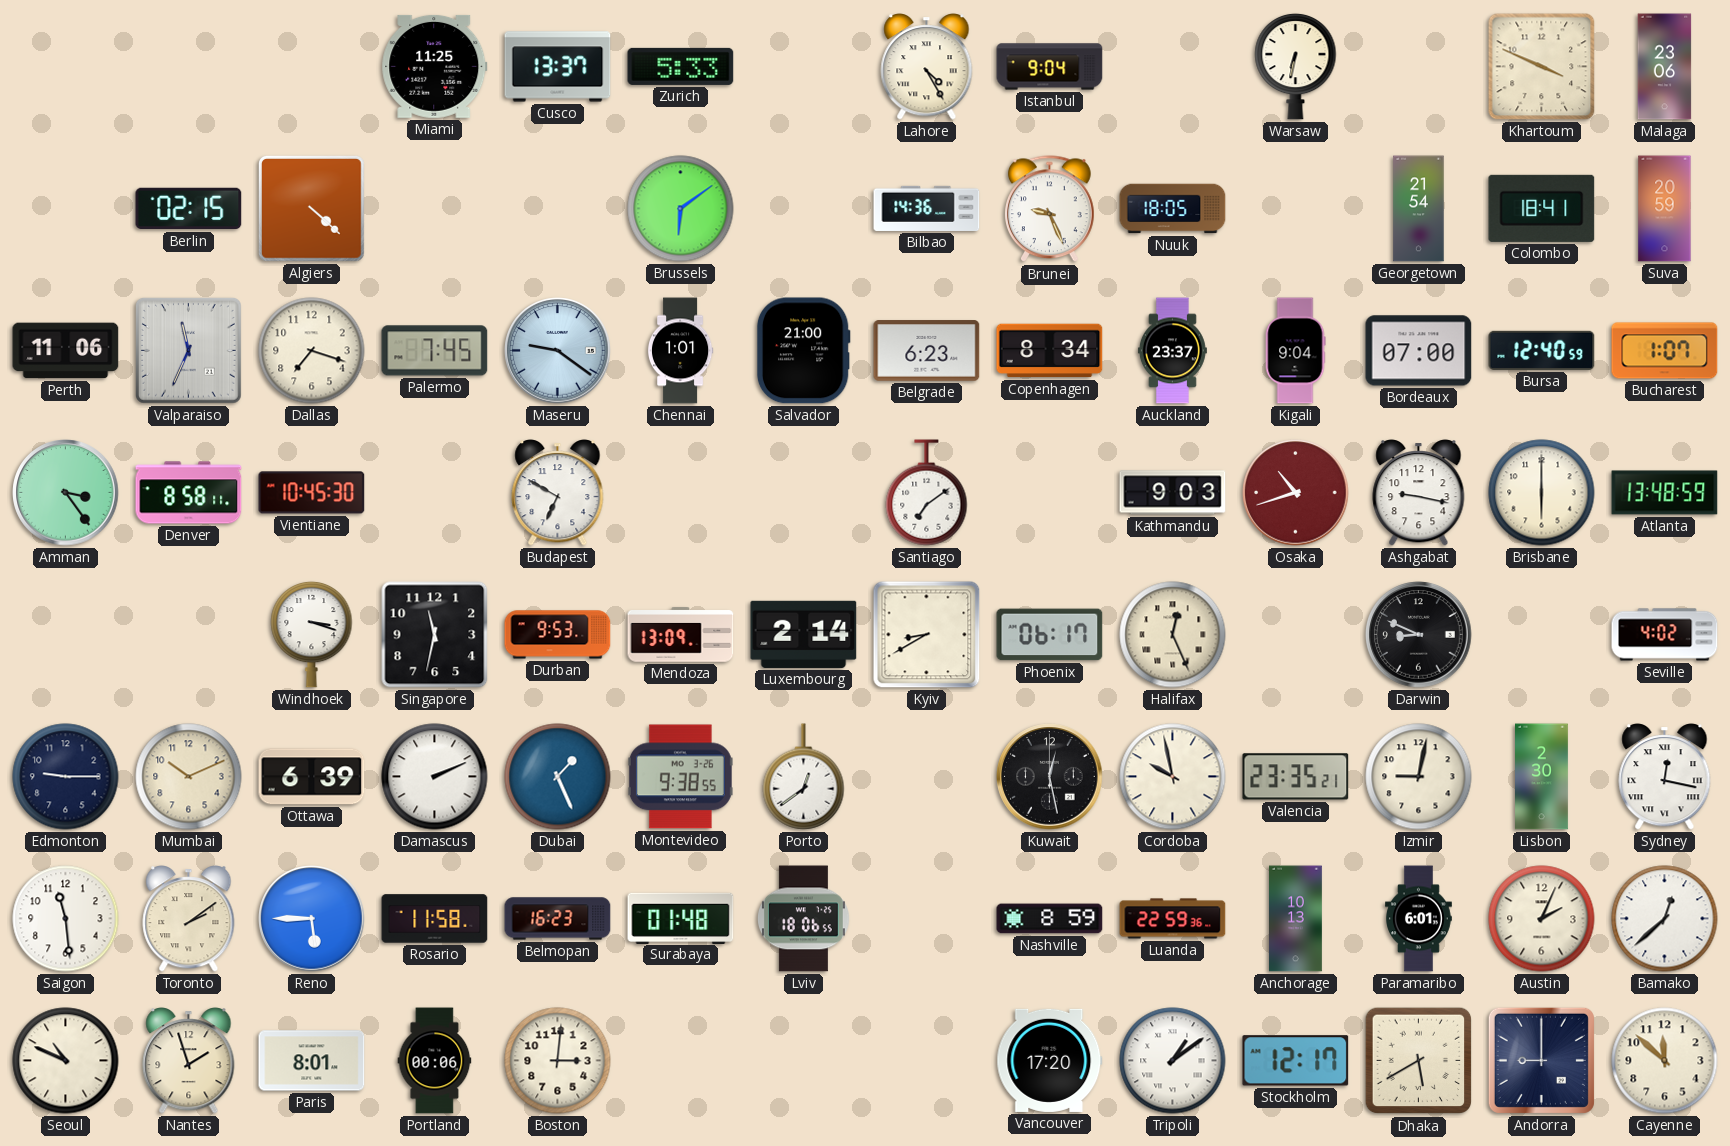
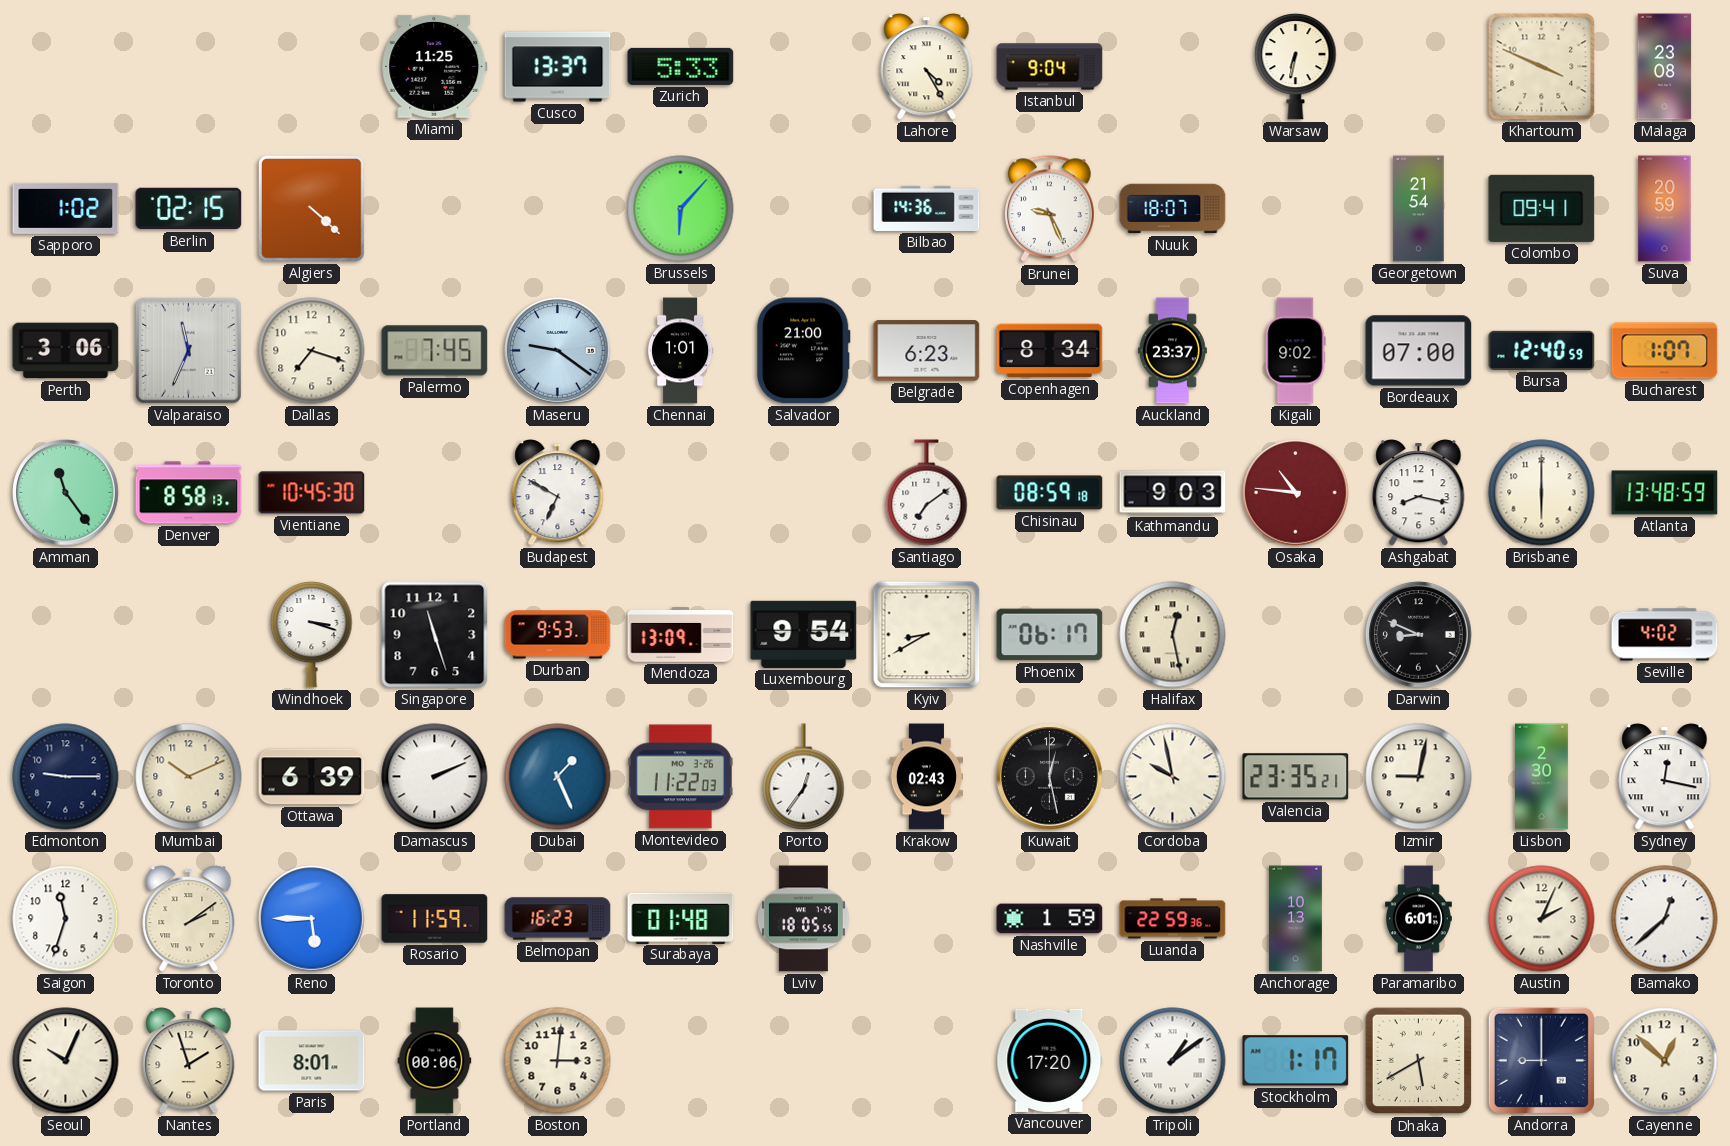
Malaga: 23:06 -> 23:08
Sapporo: none -> 1:02
Brussels: 6:09 -> 6:07
Nuuk: 18:05 -> 18:07
Colombo: 18:41 -> 09:41
Perth: 11:06 -> 3:06
Kigali: 9:04 -> 9:02
Amman: 3:24 -> 11:24
Denver: 8:58:11 -> 8:58:13
Chisinau: none -> 08:59
Osaka: 10:42 -> 10:46
Ashgabat: 9:17 -> 8:17
Singapore: 11:32 -> 11:27
Luxembourg: 2:14 -> 9:54
Halifax: 12:26 -> 12:28
Montevideo: 9:38 -> 11:22
Porto: 12:39 -> 12:36
Krakow: none -> 02:43
Saigon: 11:29 -> 11:33
Rosario: 11:58 -> 11:59
Lviv: 18:06 -> 18:05
Nashville: 8:59 -> 1:59
Seoul: 10:49 -> 10:04
Stockholm: 12:17 -> 1:17
Cayenne: 11:52 -> 12:52
